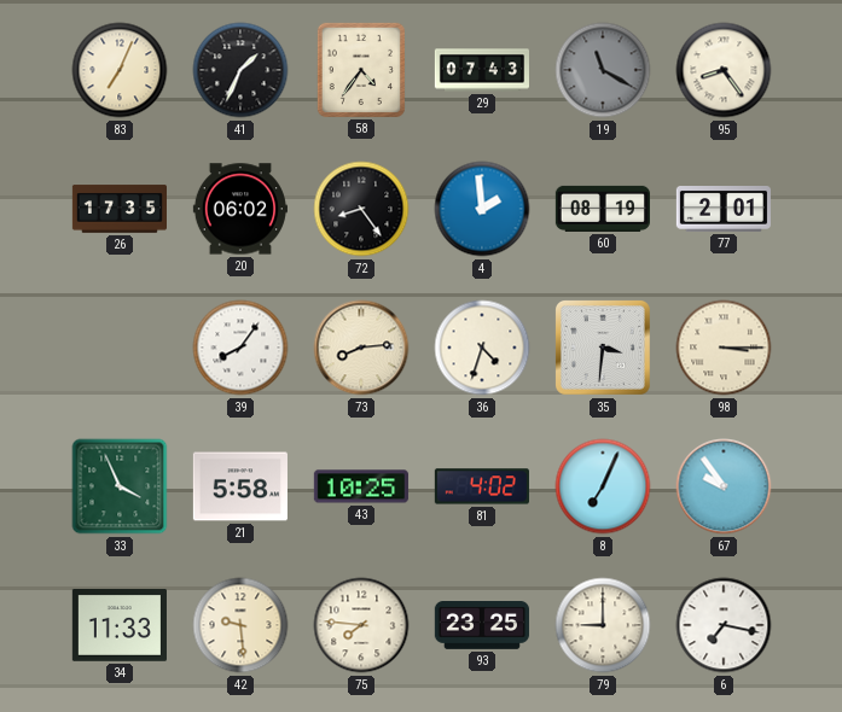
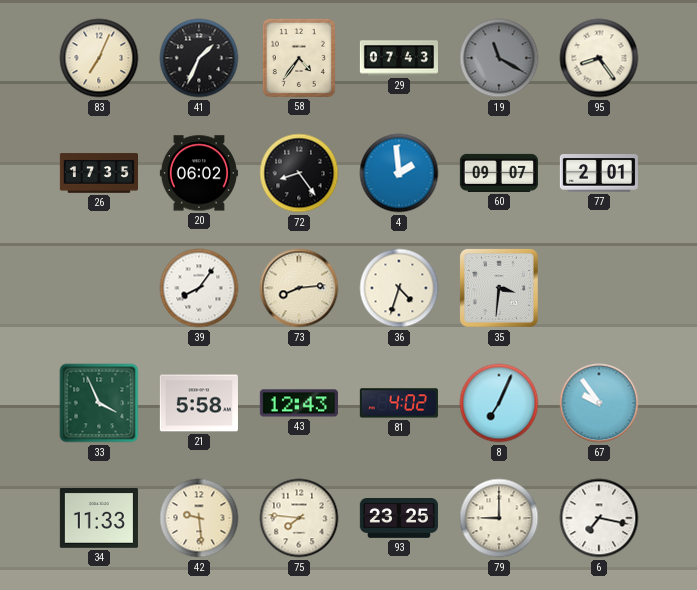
60: 08:19 -> 09:07
98: 3:15 -> none
43: 10:25 -> 12:43
